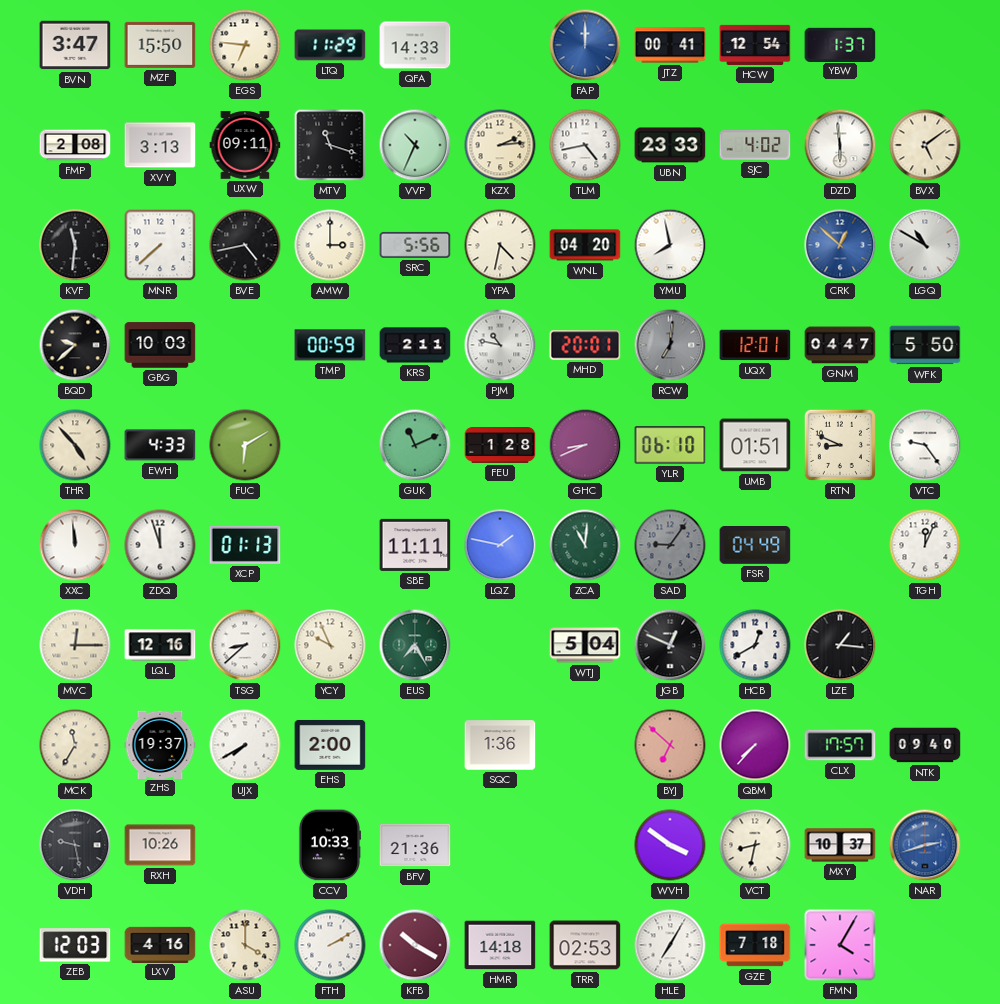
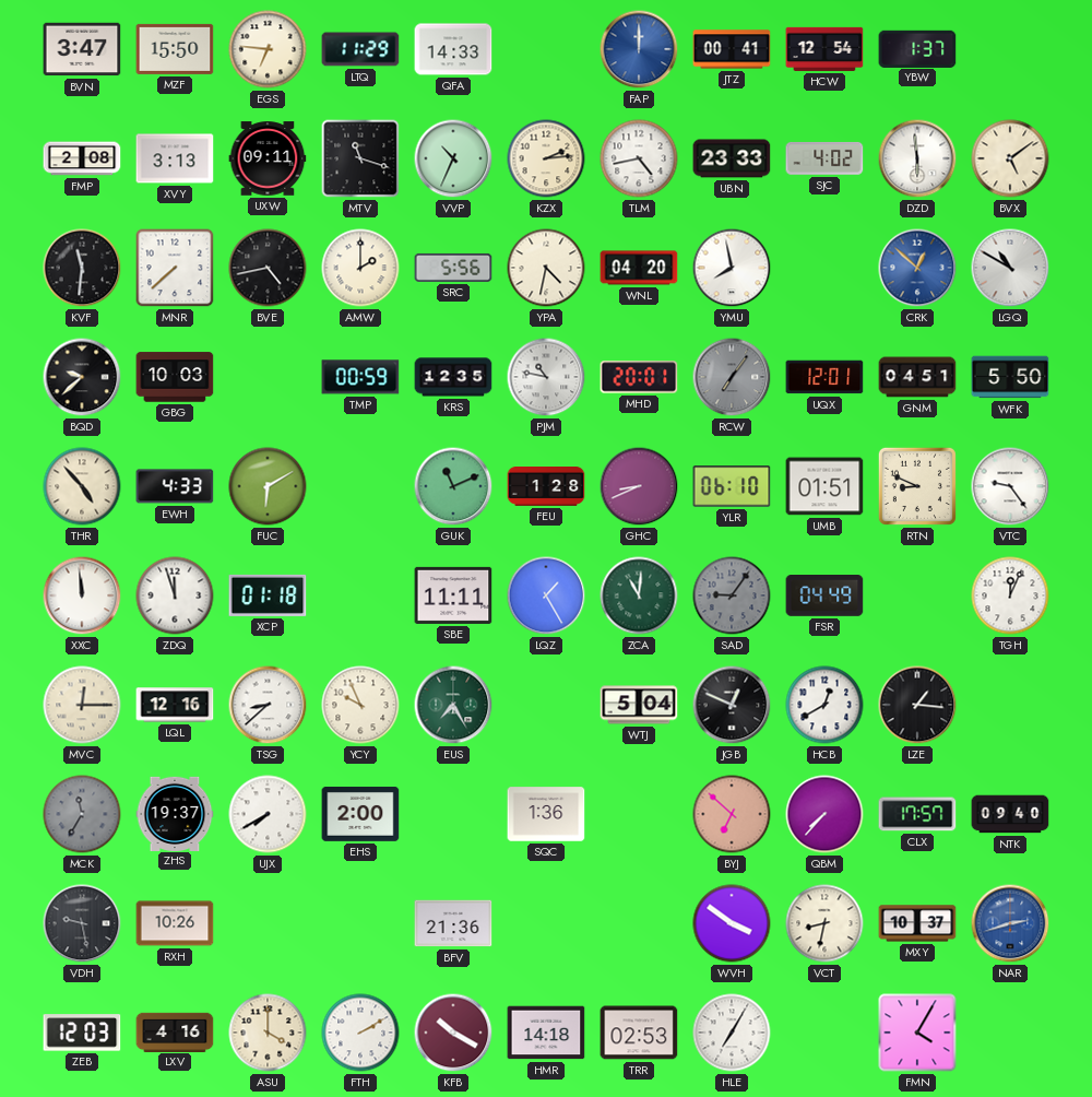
AMW: 3:00 -> 2:00
KRS: 2:11 -> 12:35
RCW: 7:01 -> 7:06
GNM: 04:47 -> 04:51
XCP: 01:13 -> 01:18
LQZ: 1:47 -> 1:25
MCK dial: cream -> grey
CCV: 10:33 -> none
GZE: 7:18 -> none
